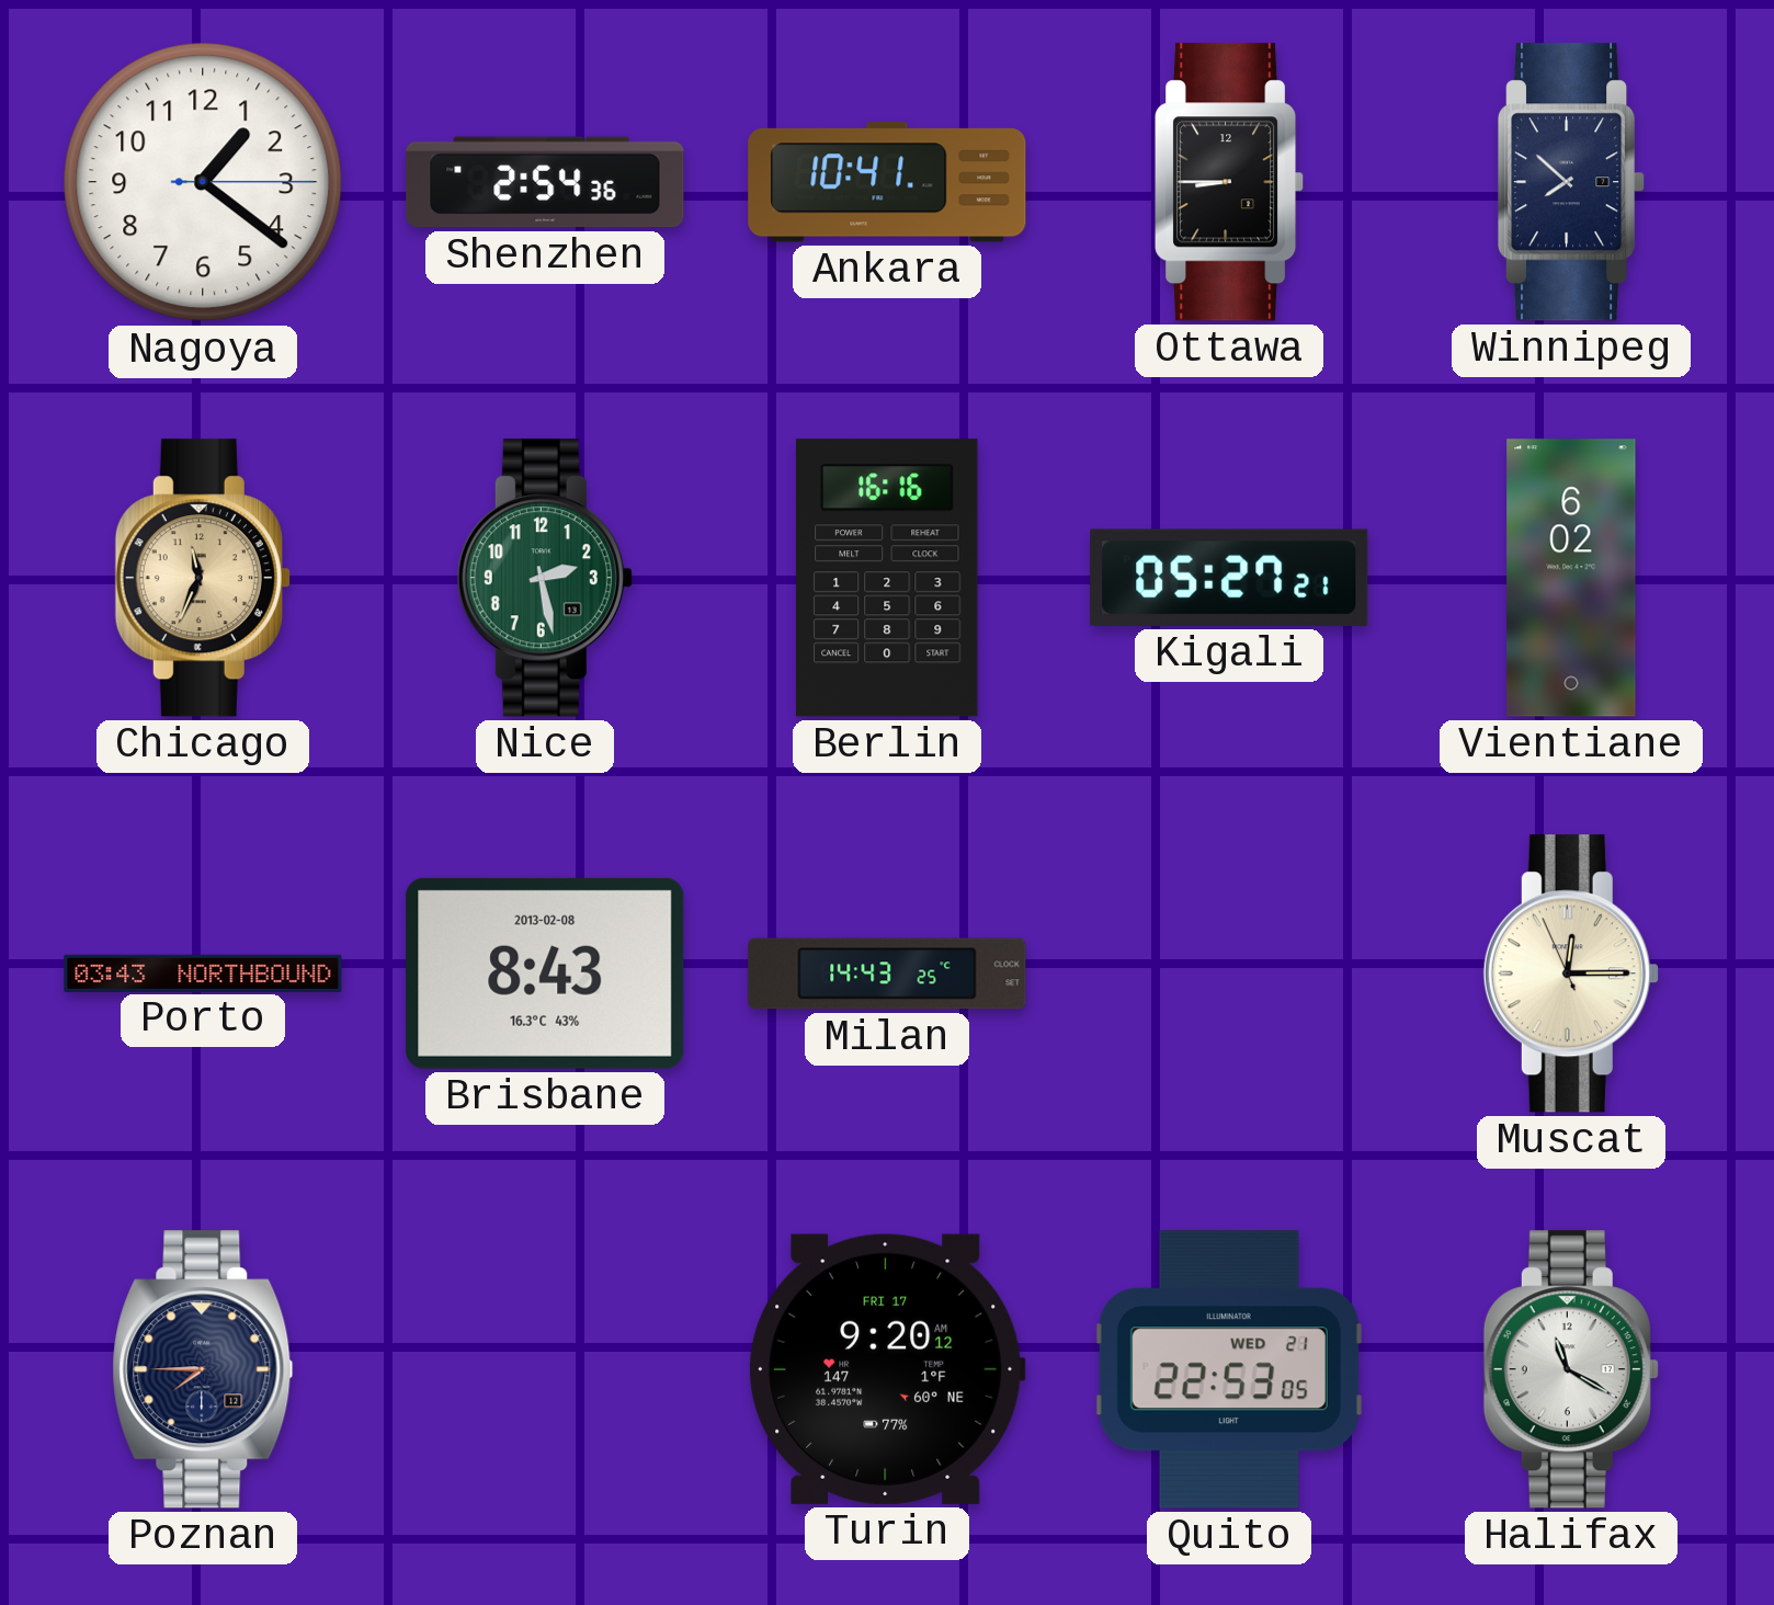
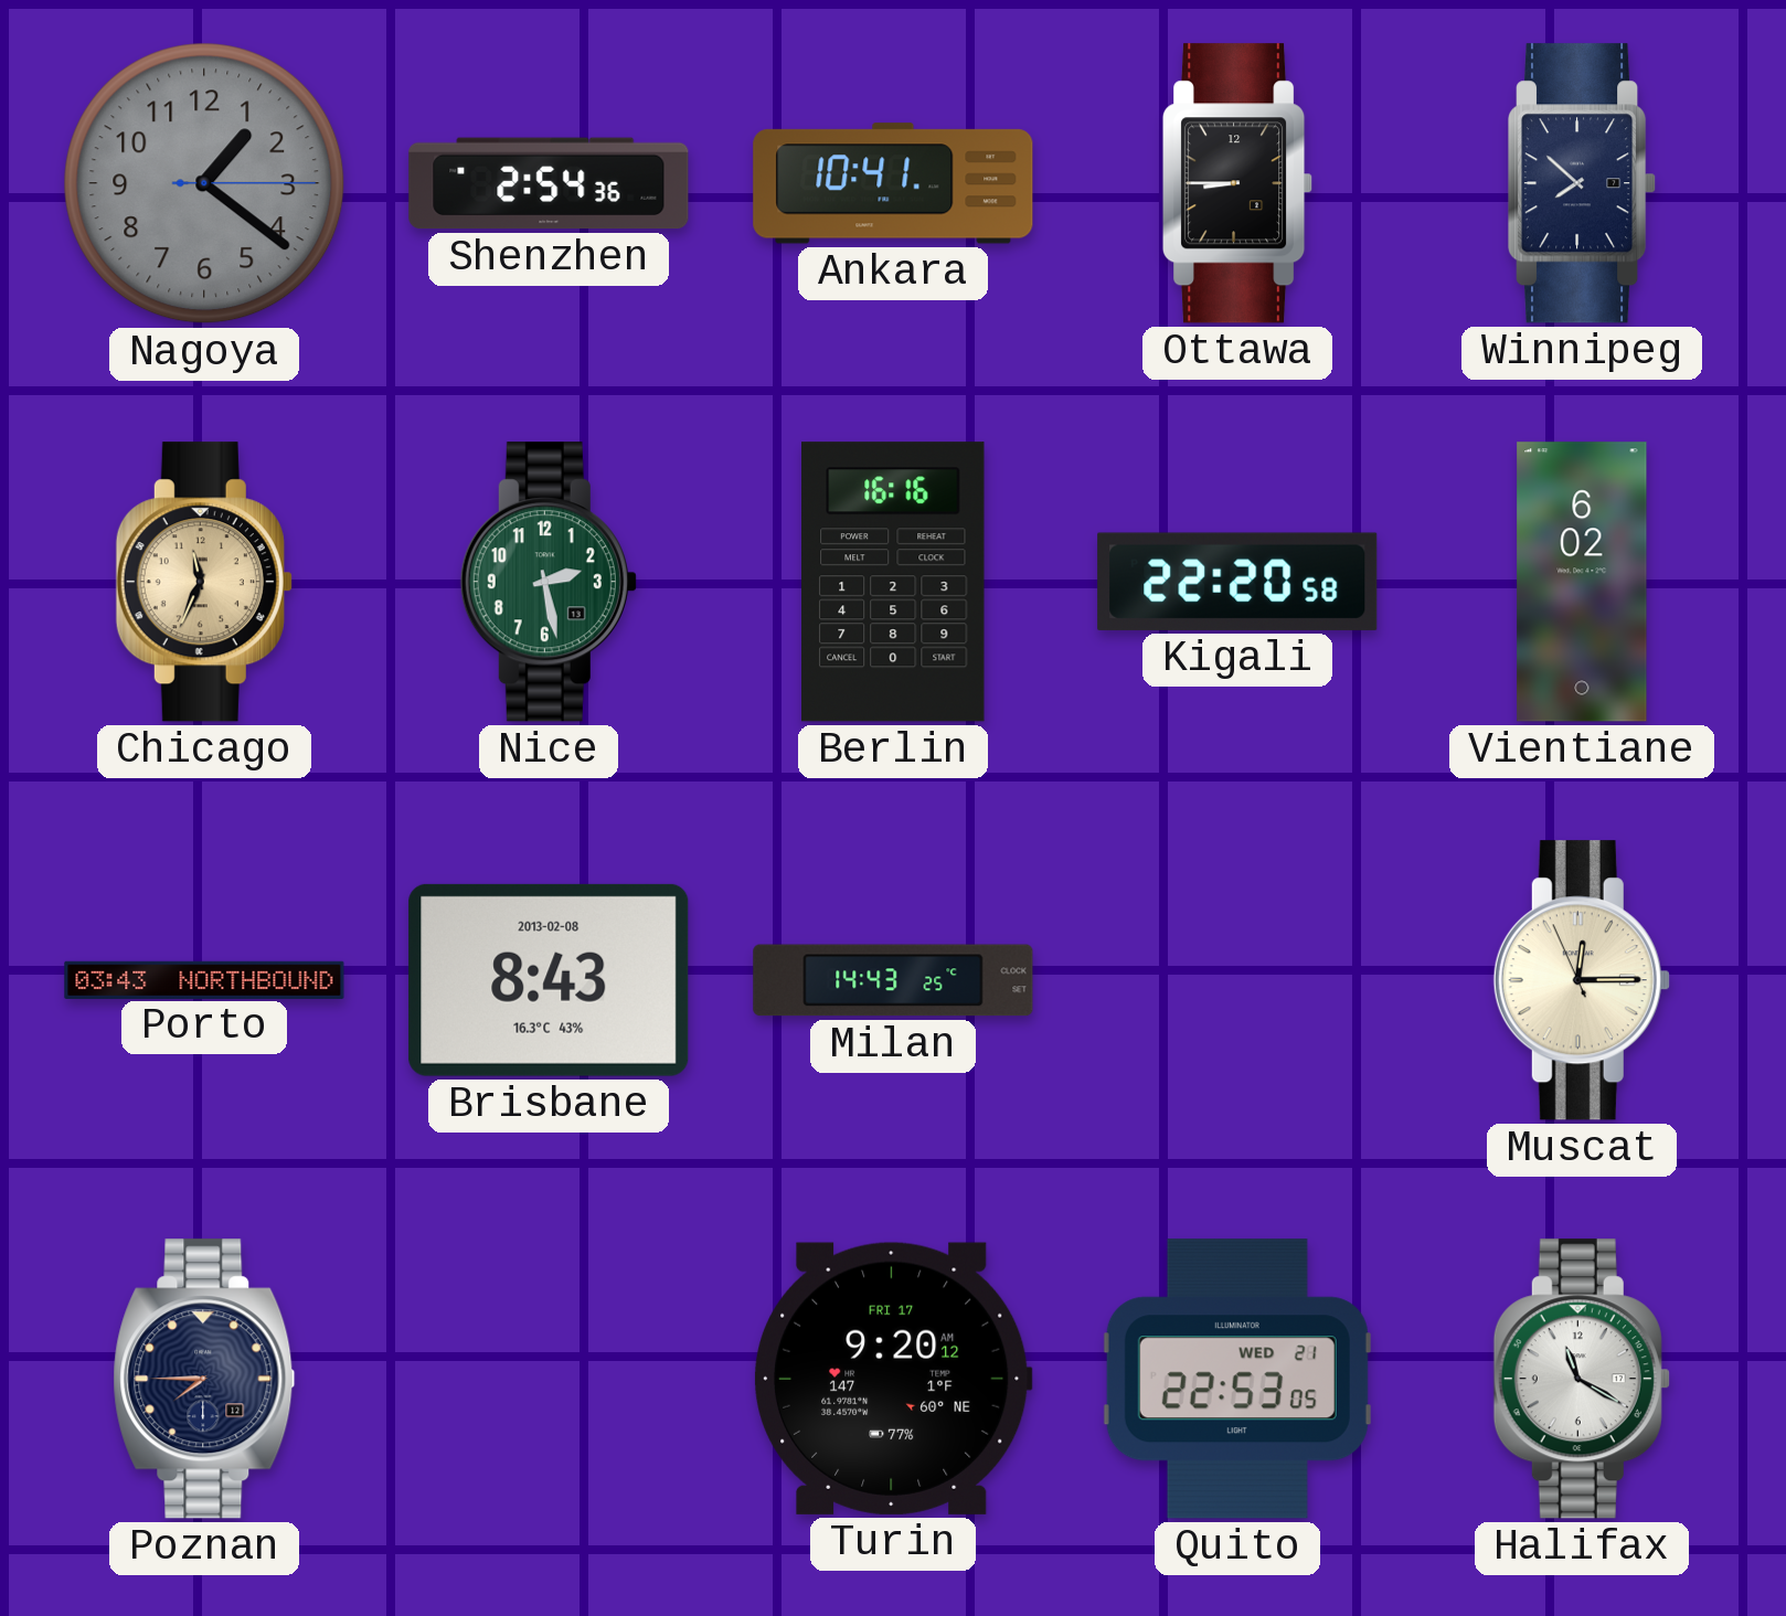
Nagoya dial: white -> grey
Kigali: 05:27 -> 22:20
